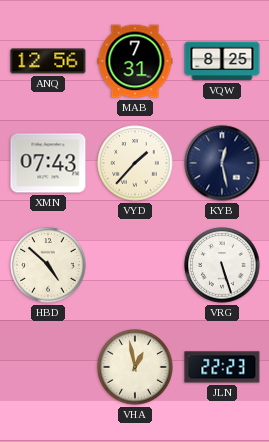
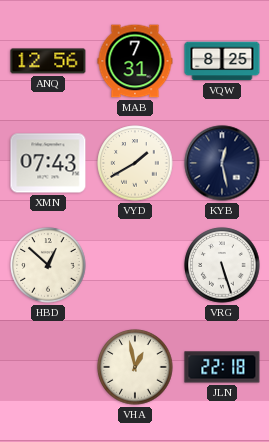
VYD: 1:37 -> 1:40
HBD: 4:52 -> 12:52
JLN: 22:23 -> 22:18
